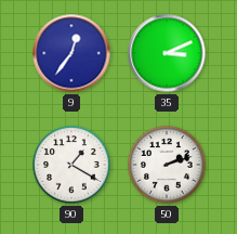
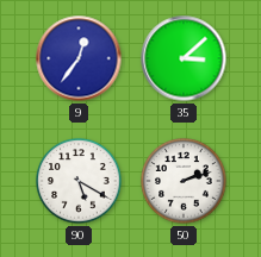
35: 3:11 -> 3:08
90: 1:20 -> 5:20
